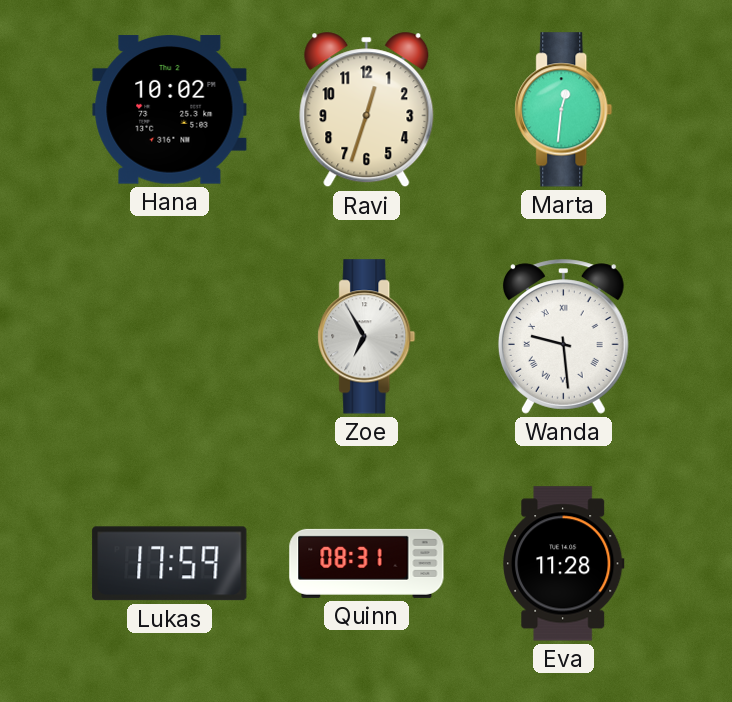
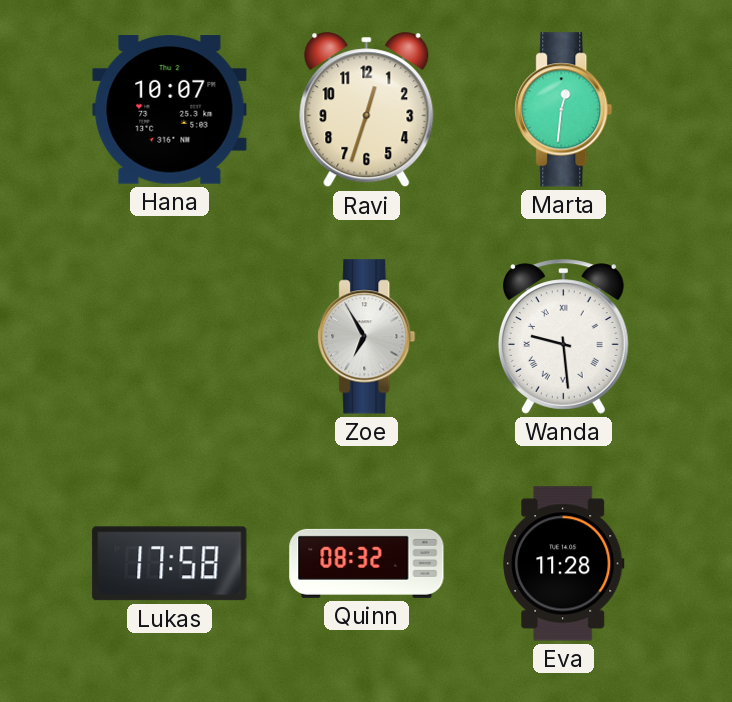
Hana: 10:02 -> 10:07
Lukas: 17:59 -> 17:58
Quinn: 08:31 -> 08:32
